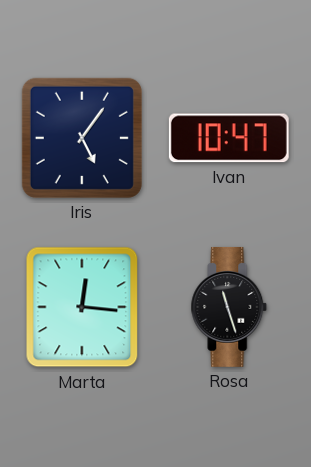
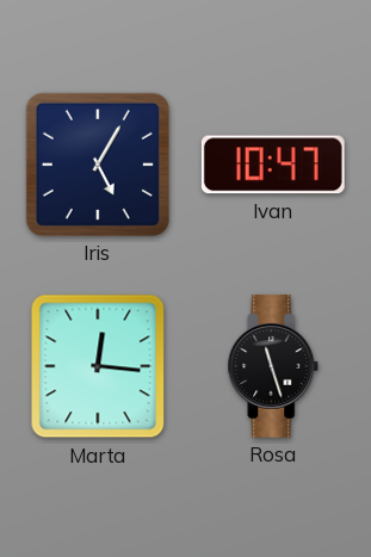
Iris: 5:06 -> 5:05
